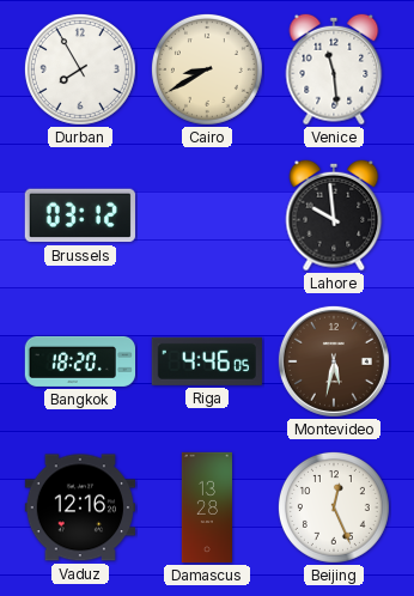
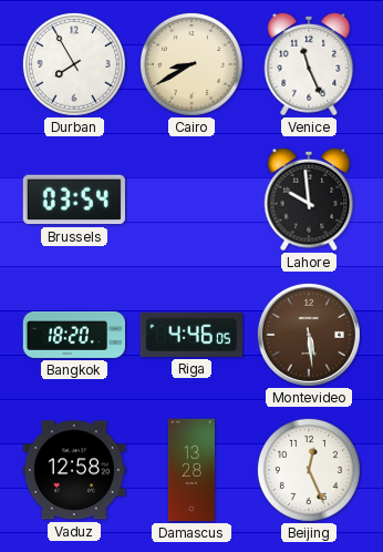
Venice: 11:29 -> 11:26
Brussels: 03:12 -> 03:54
Montevideo: 5:32 -> 5:29
Vaduz: 12:16 -> 12:58
